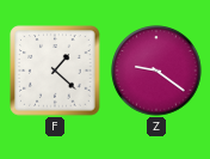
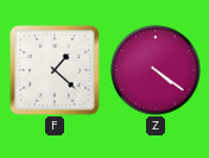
Z: 9:21 -> 4:21
